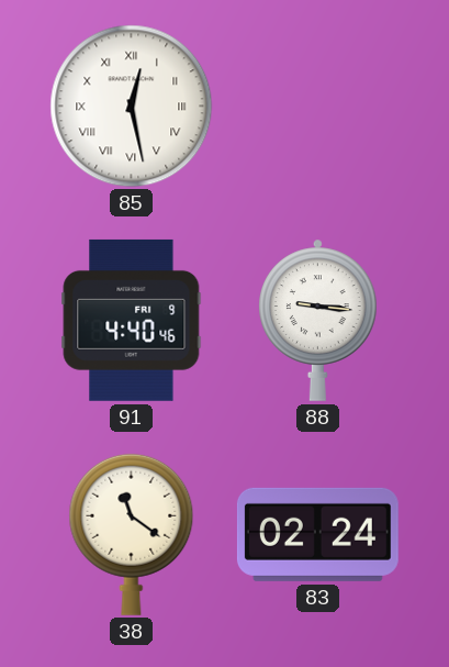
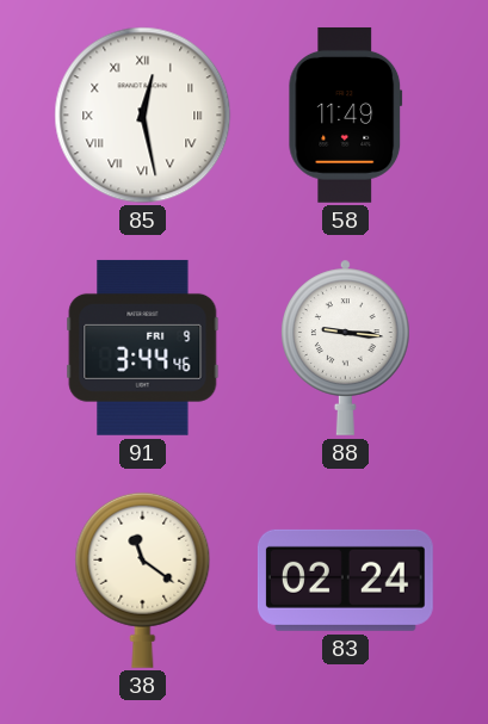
58: none -> 11:49
91: 4:40 -> 3:44
